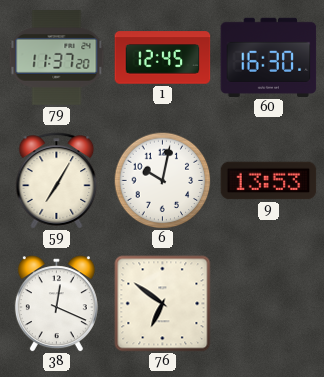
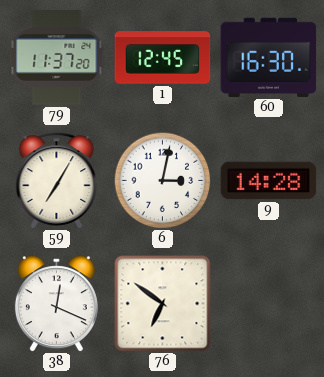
6: 10:02 -> 3:02
9: 13:53 -> 14:28
